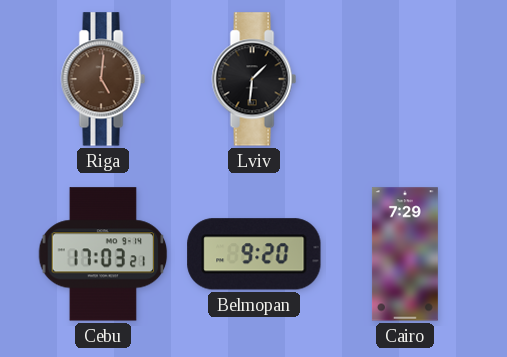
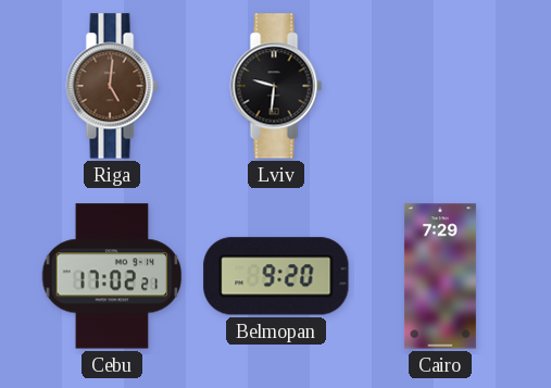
Lviv: 1:31 -> 9:31
Cebu: 17:03 -> 17:02
